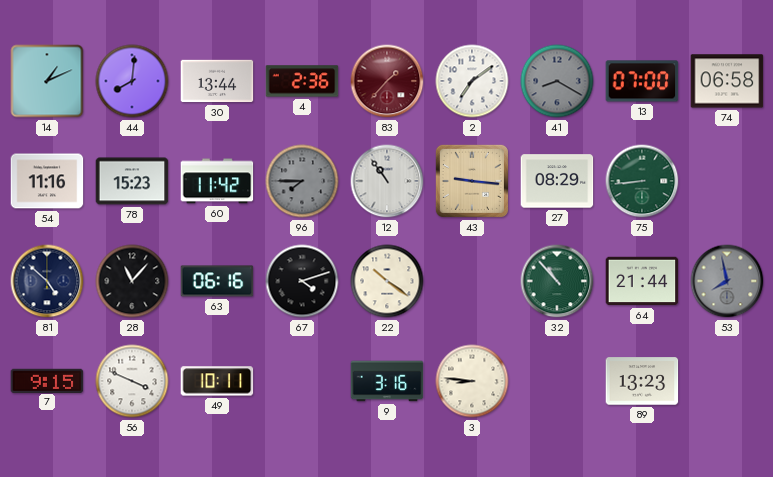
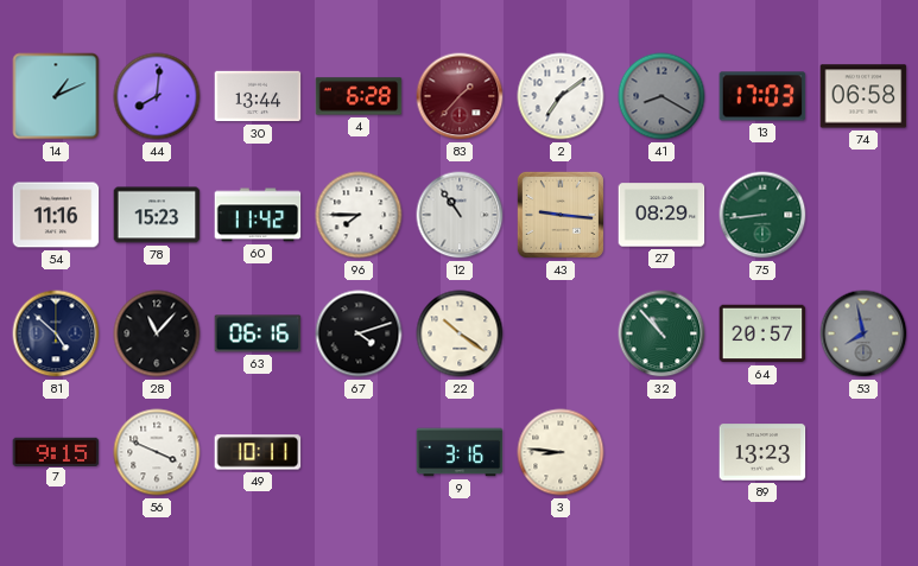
4: 2:36 -> 6:28
13: 07:00 -> 17:03
96 dial: grey -> white
64: 21:44 -> 20:57
